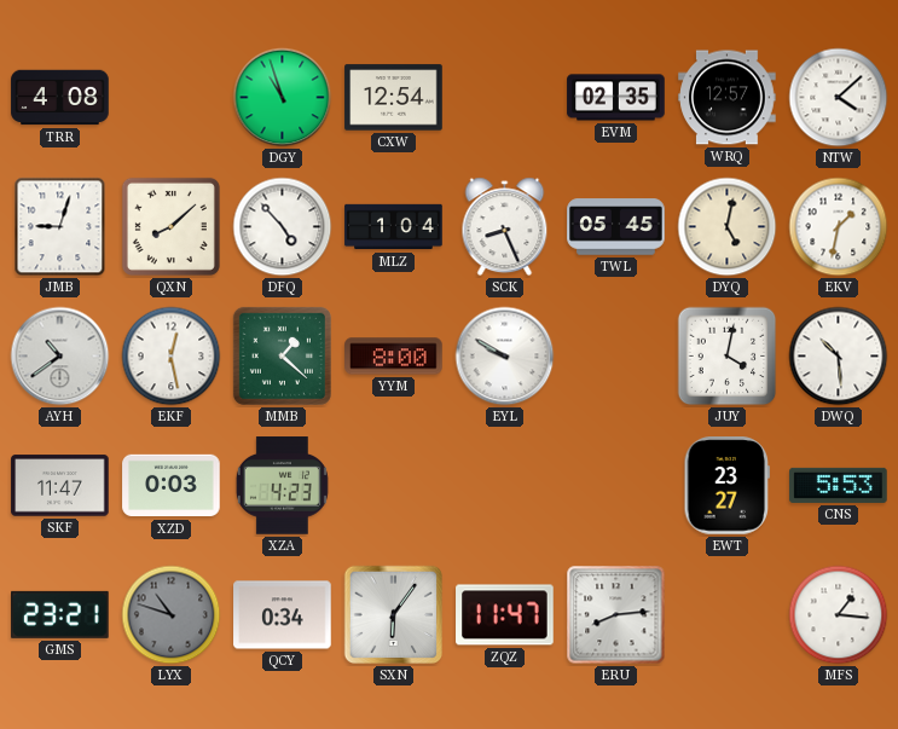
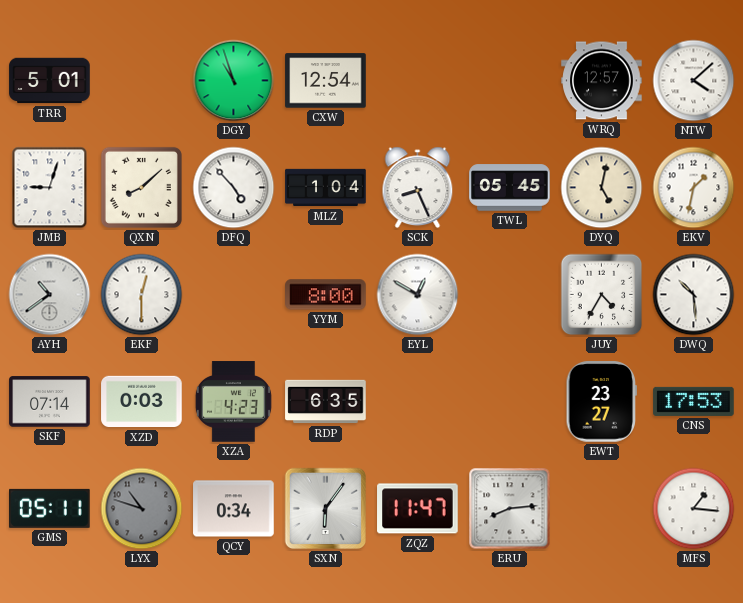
TRR: 4:08 -> 5:01
EVM: 02:35 -> none
EKF: 12:28 -> 12:30
MMB: 1:22 -> none
EYL: 9:50 -> 12:50
JUY: 4:02 -> 4:35
SKF: 11:47 -> 07:14
RDP: none -> 6:35
CNS: 5:53 -> 17:53
GMS: 23:21 -> 05:11
